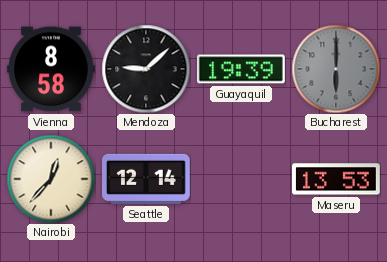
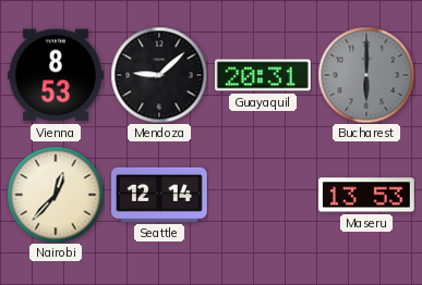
Vienna: 8:58 -> 8:53
Guayaquil: 19:39 -> 20:31
